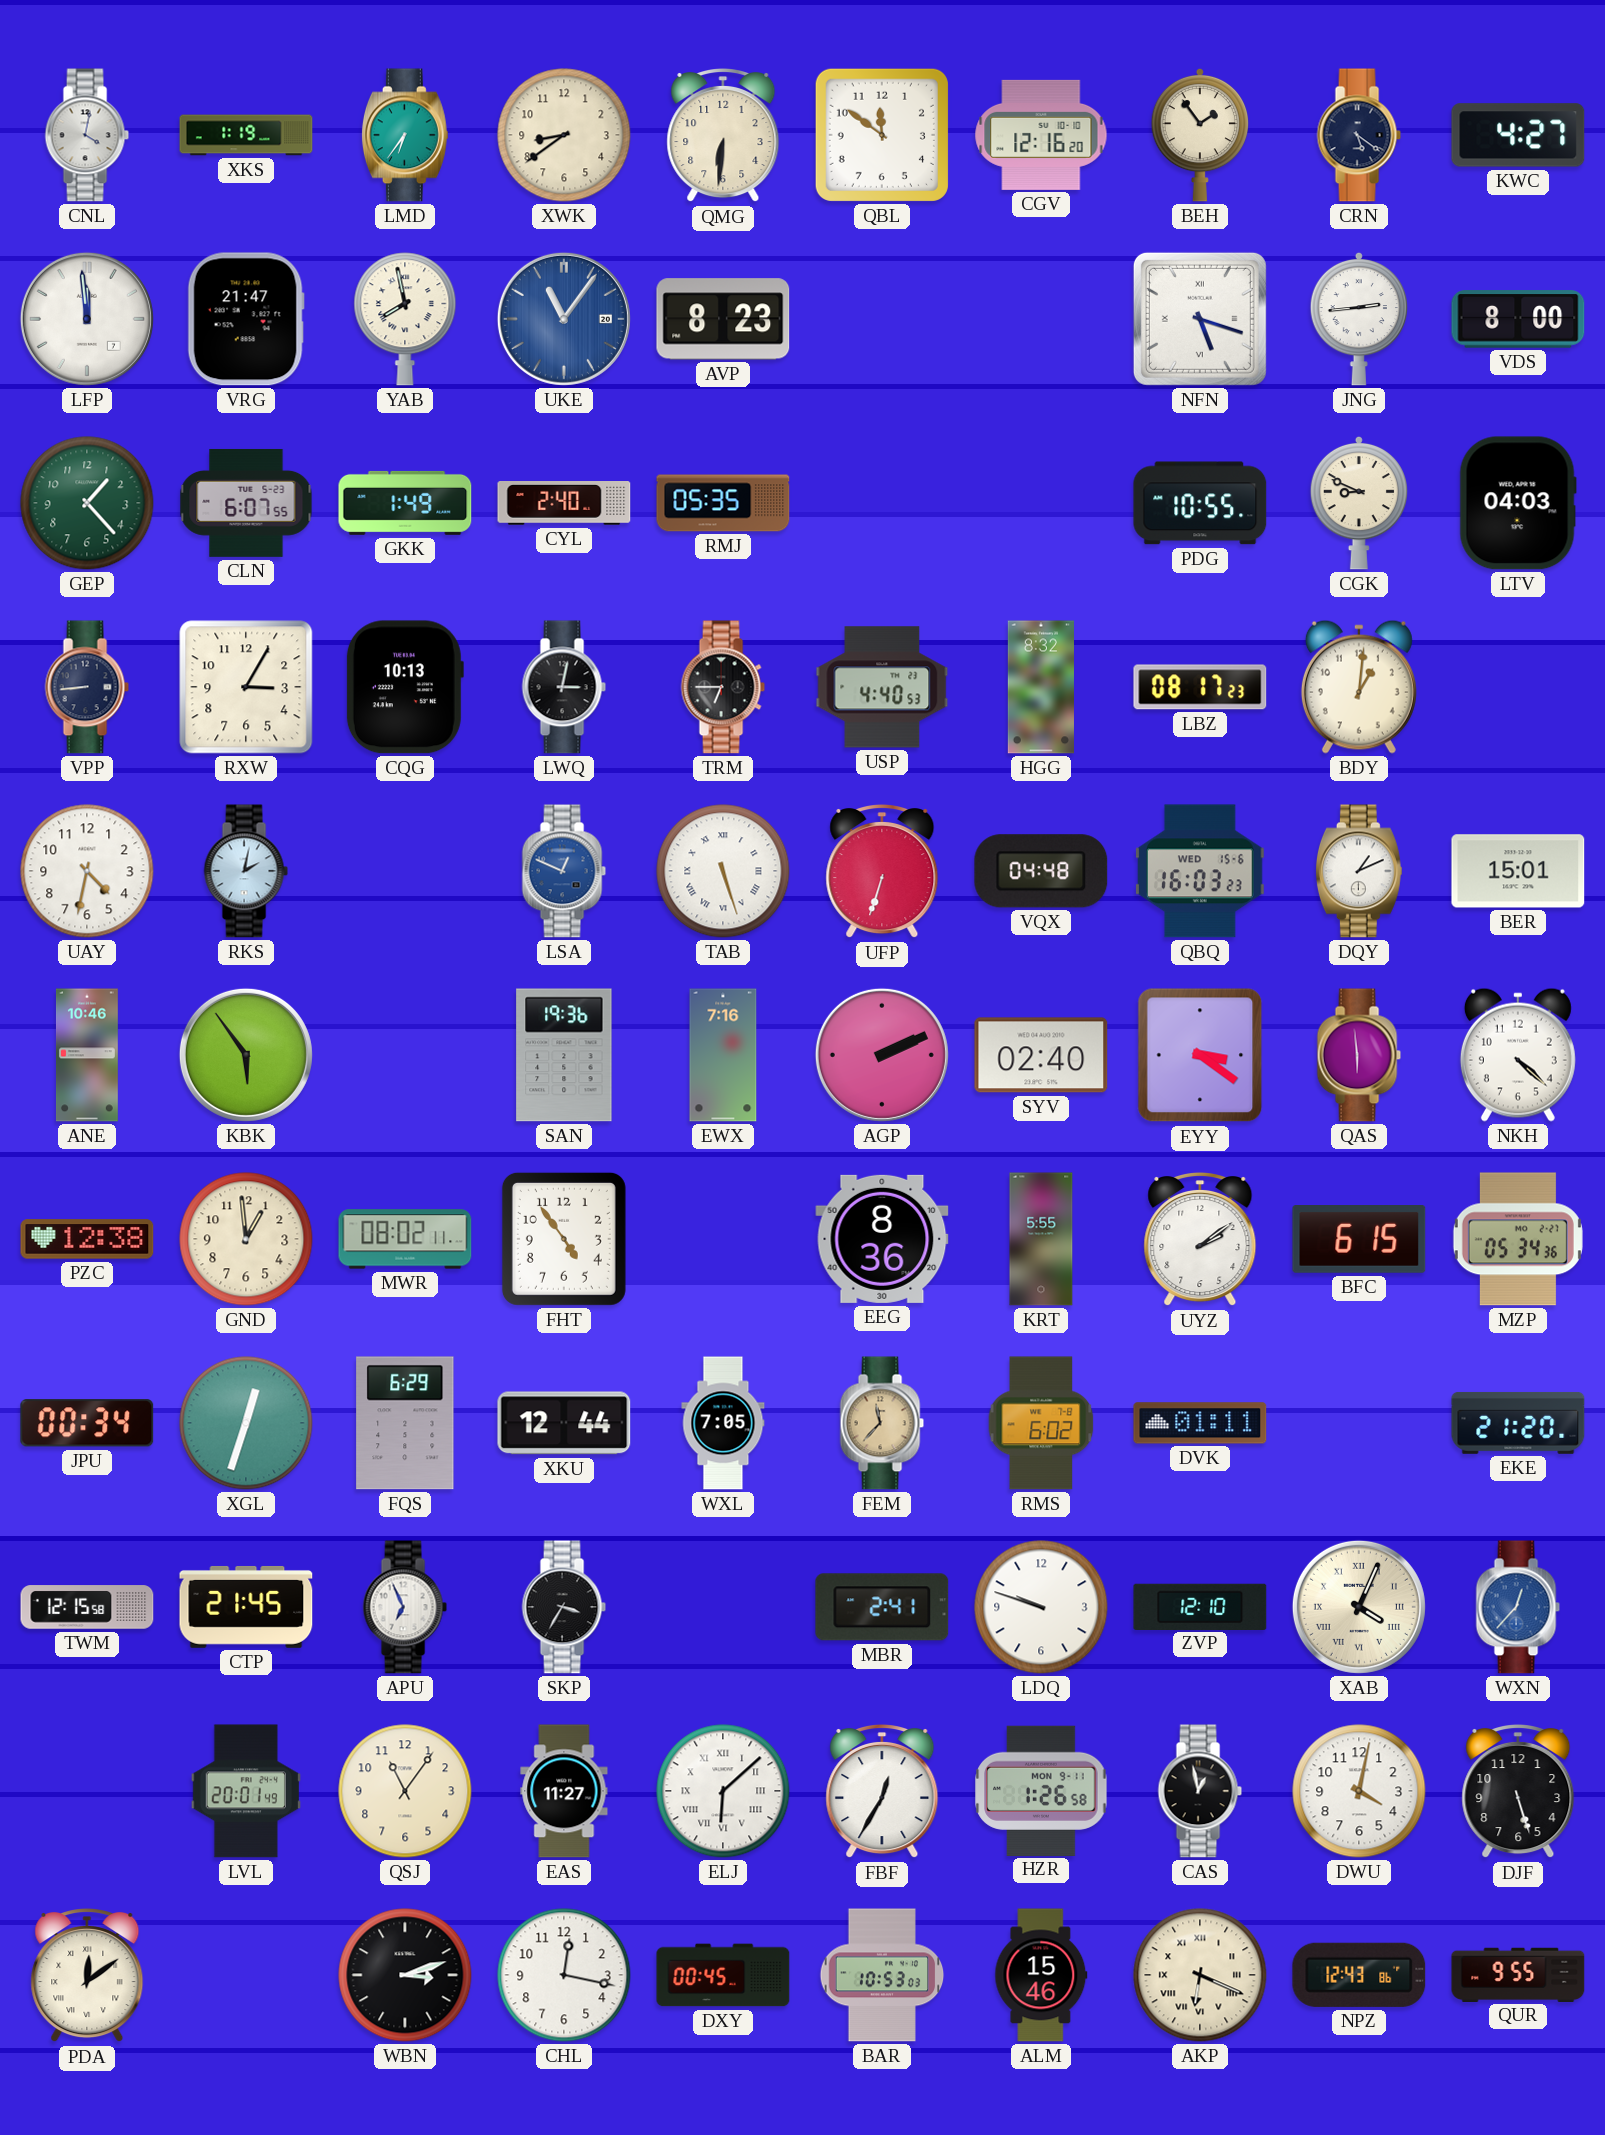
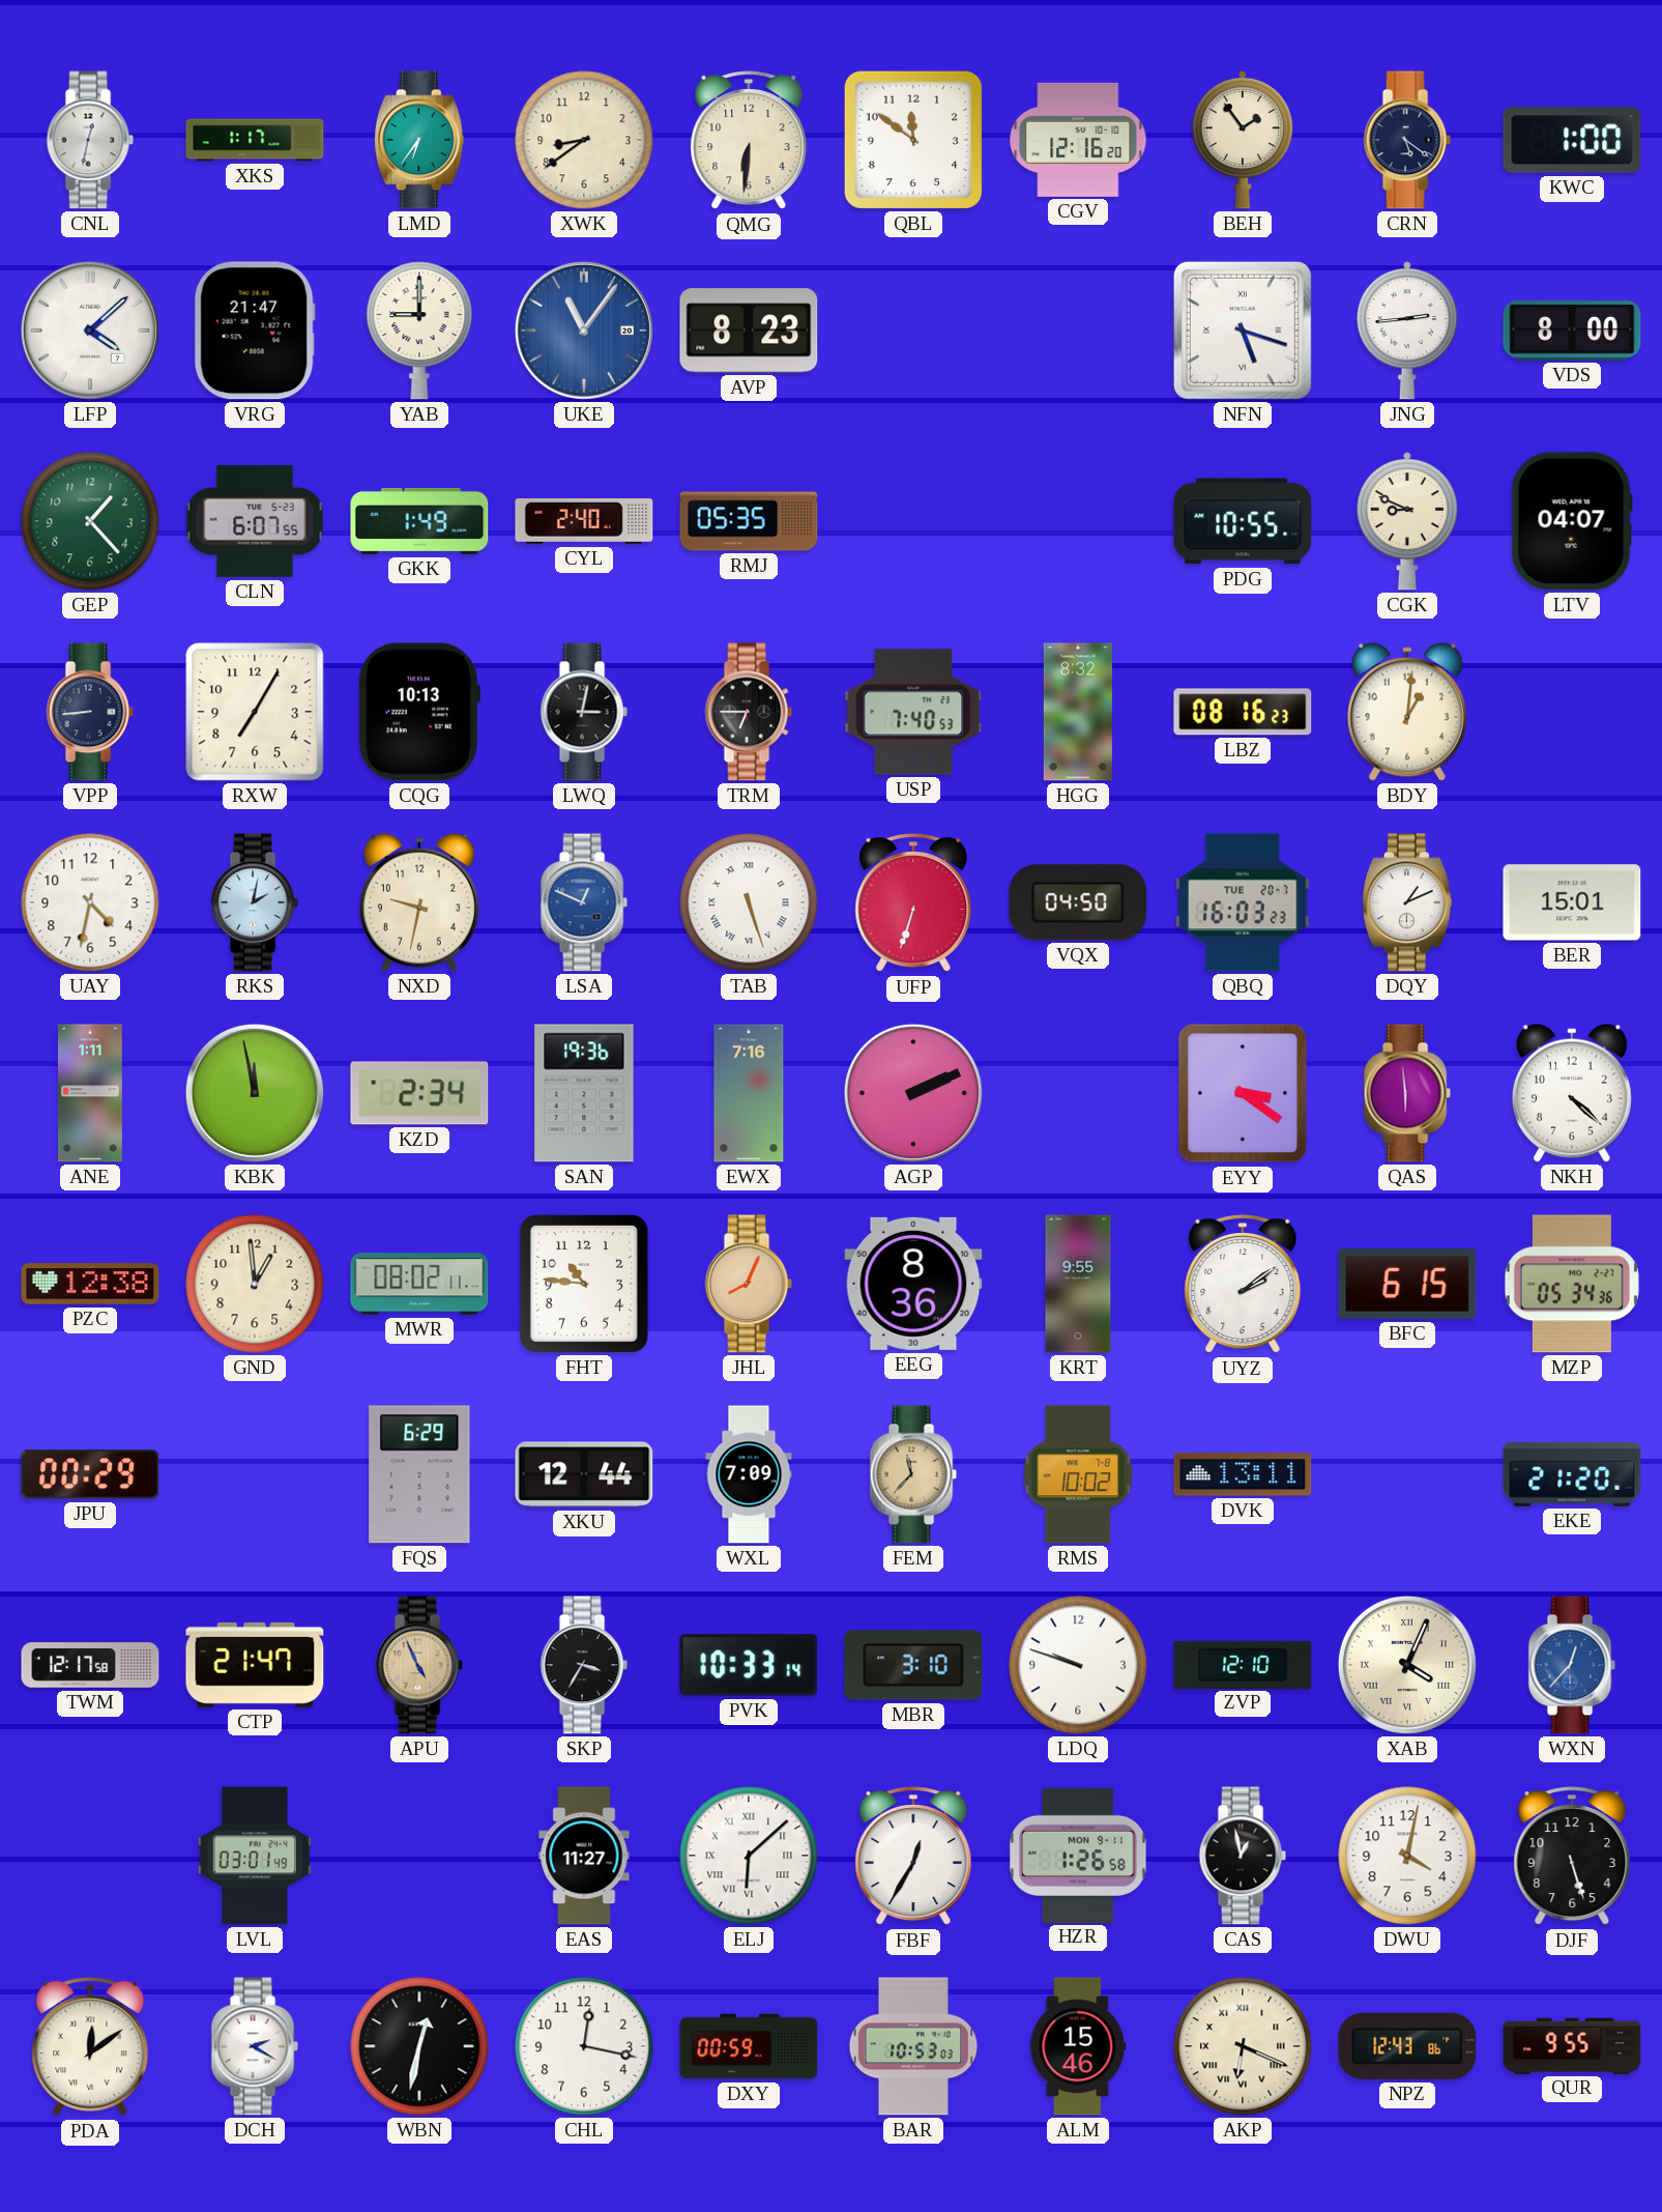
CNL: 4:02 -> 12:32
XKS: 1:19 -> 1:17
KWC: 4:27 -> 1:00
LFP: 11:59 -> 4:08
YAB: 7:58 -> 9:00
LTV: 04:03 -> 04:07
RXW: 3:05 -> 7:05
USP: 4:40 -> 7:40
LBZ: 08:17 -> 08:16
NXD: none -> 9:32
VQX: 04:48 -> 04:50
QBQ date: WED 15-6 -> TUE 20-7
ANE: 10:46 -> 1:11
KBK: 5:54 -> 11:58
KZD: none -> 2:34
SYV: 02:40 -> none
FHT: 4:54 -> 10:46
JHL: none -> 8:04
KRT: 5:55 -> 9:55
JPU: 00:34 -> 00:29
XGL: 12:33 -> none
WXL: 7:05 -> 7:09
RMS: 6:02 -> 10:02
DVK: 01:11 -> 13:11
TWM: 12:15 -> 12:17
CTP: 21:45 -> 21:47
APU: 6:56 -> 4:56
APU dial: white -> champagne
PVK: none -> 10:33
MBR: 2:41 -> 3:10
LVL: 20:01 -> 03:01
QSJ: 11:06 -> none
DCH: none -> 2:20
WBN: 3:12 -> 12:32
DXY: 00:45 -> 00:59
